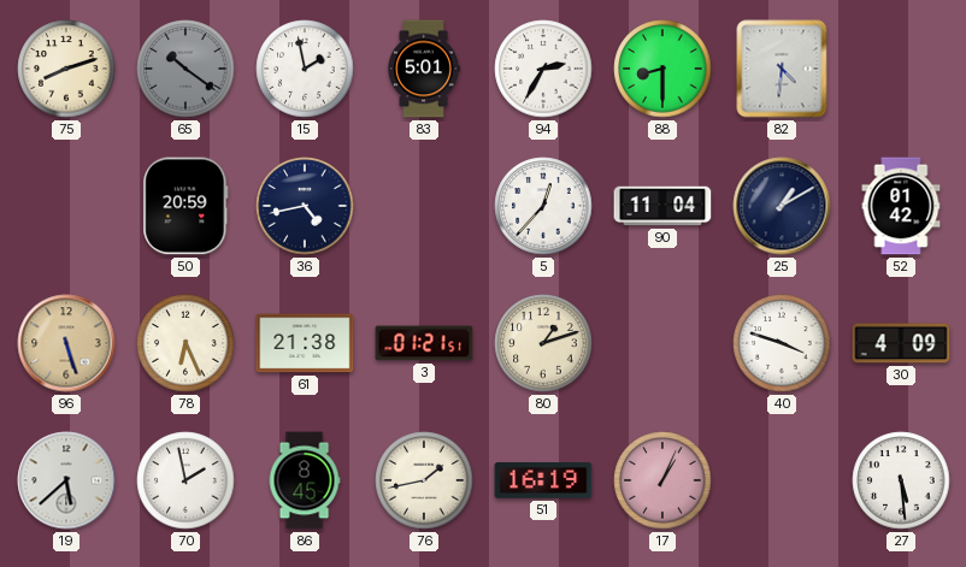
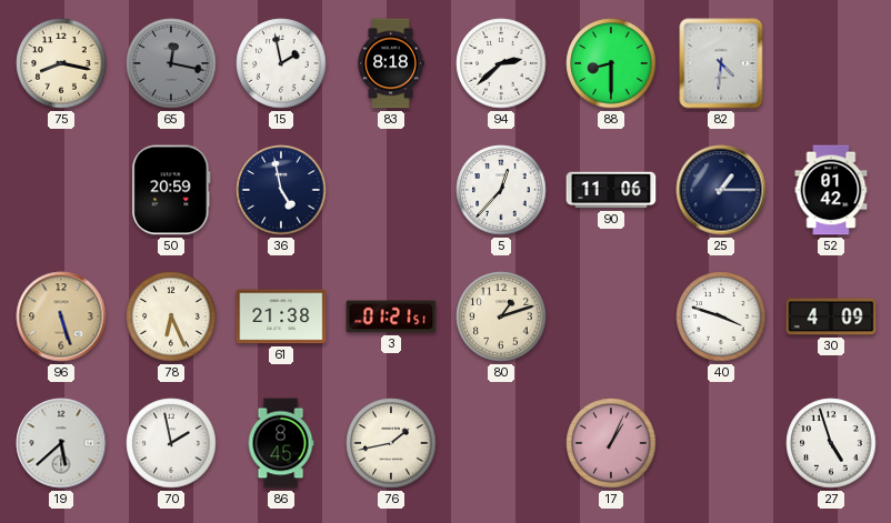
75: 8:12 -> 8:17
65: 10:21 -> 12:17
83: 5:01 -> 8:18
94: 2:35 -> 2:38
36: 4:43 -> 4:58
90: 11:04 -> 11:06
25: 1:10 -> 1:15
51: 16:19 -> none
27: 5:29 -> 4:57
